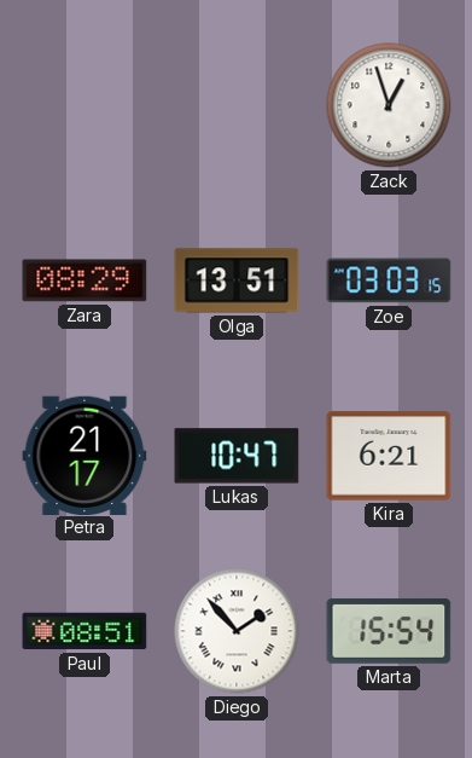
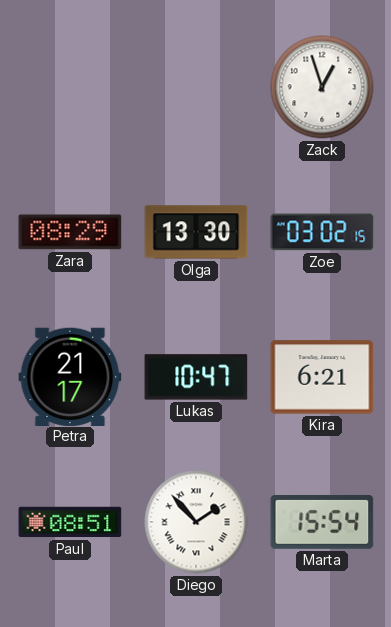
Olga: 13:51 -> 13:30
Zoe: 03:03 -> 03:02
